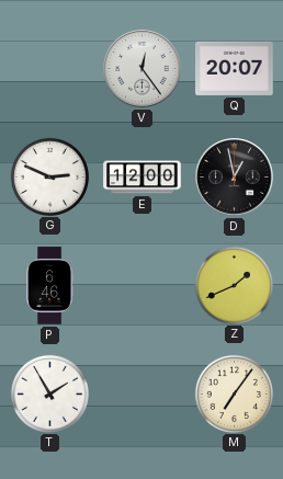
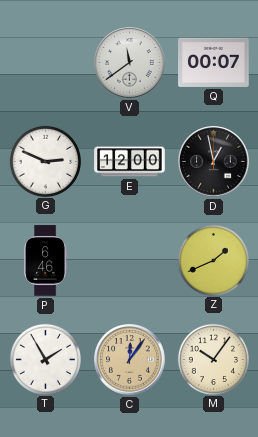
V: 12:24 -> 11:39
Q: 20:07 -> 00:07
C: none -> 12:06
M: 7:06 -> 10:06
